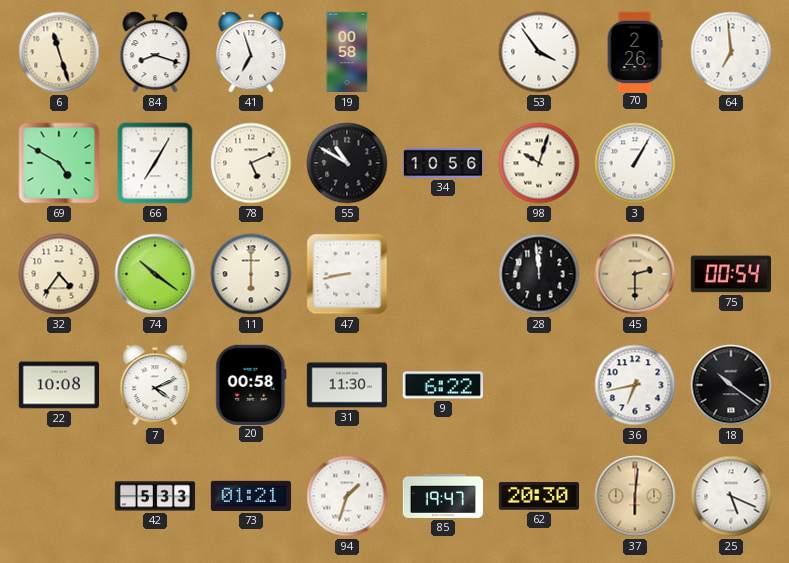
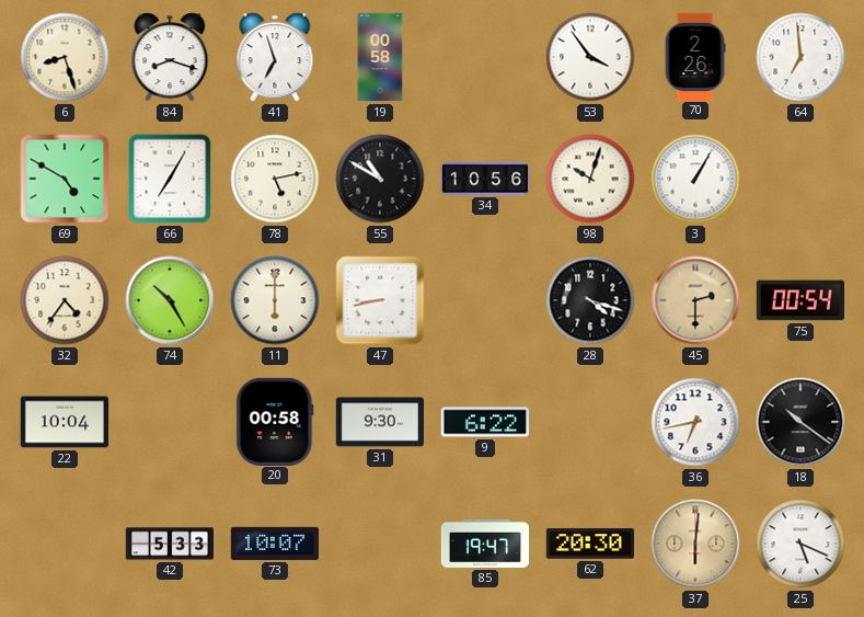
6: 11:27 -> 8:27
78: 5:11 -> 5:13
74: 10:21 -> 10:25
28: 11:59 -> 4:18
22: 10:08 -> 10:04
7: 4:11 -> none
31: 11:30 -> 9:30
73: 01:21 -> 10:07
94: 1:33 -> none
